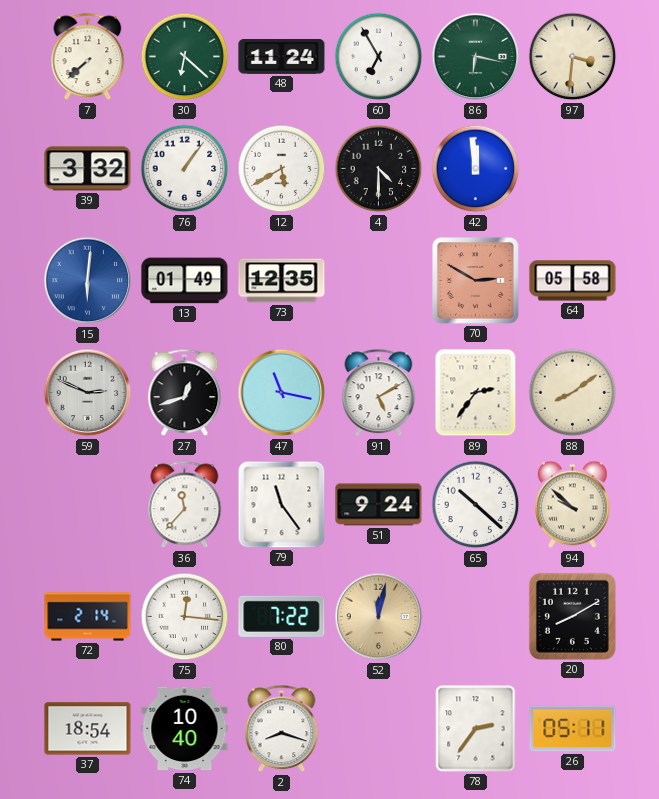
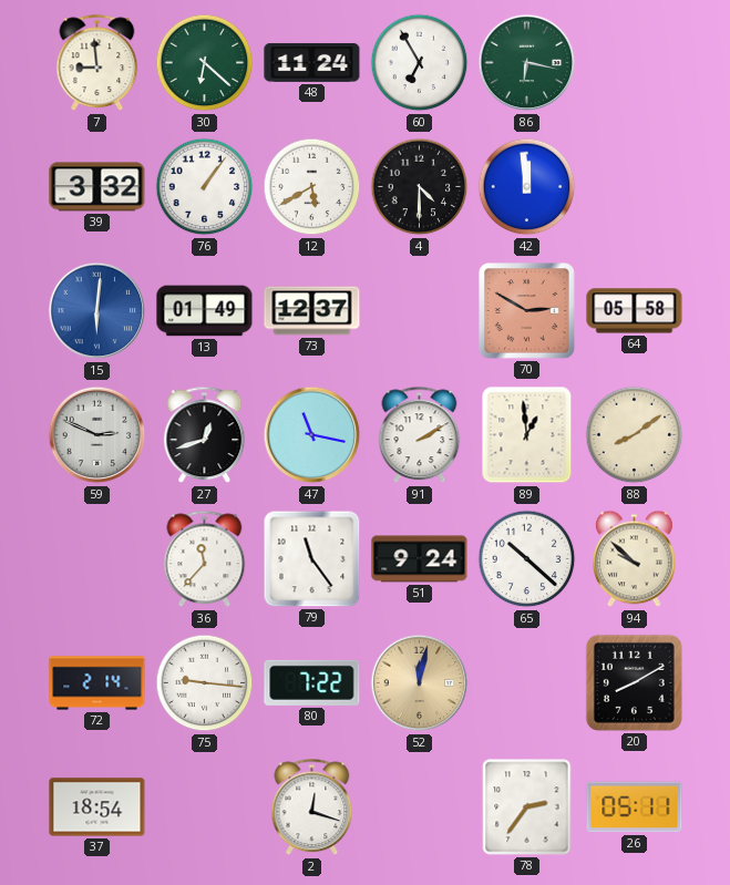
7: 7:38 -> 8:59
97: 3:31 -> none
73: 12:35 -> 12:37
91: 5:10 -> 2:10
89: 2:36 -> 12:59
75: 12:16 -> 9:16
74: 10:40 -> none
2: 8:18 -> 12:18
